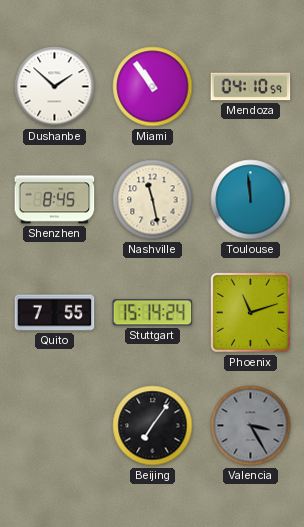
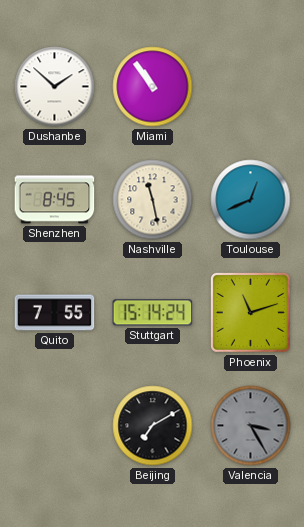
Mendoza: 04:10 -> none
Toulouse: 11:59 -> 12:41
Beijing: 7:06 -> 7:10
